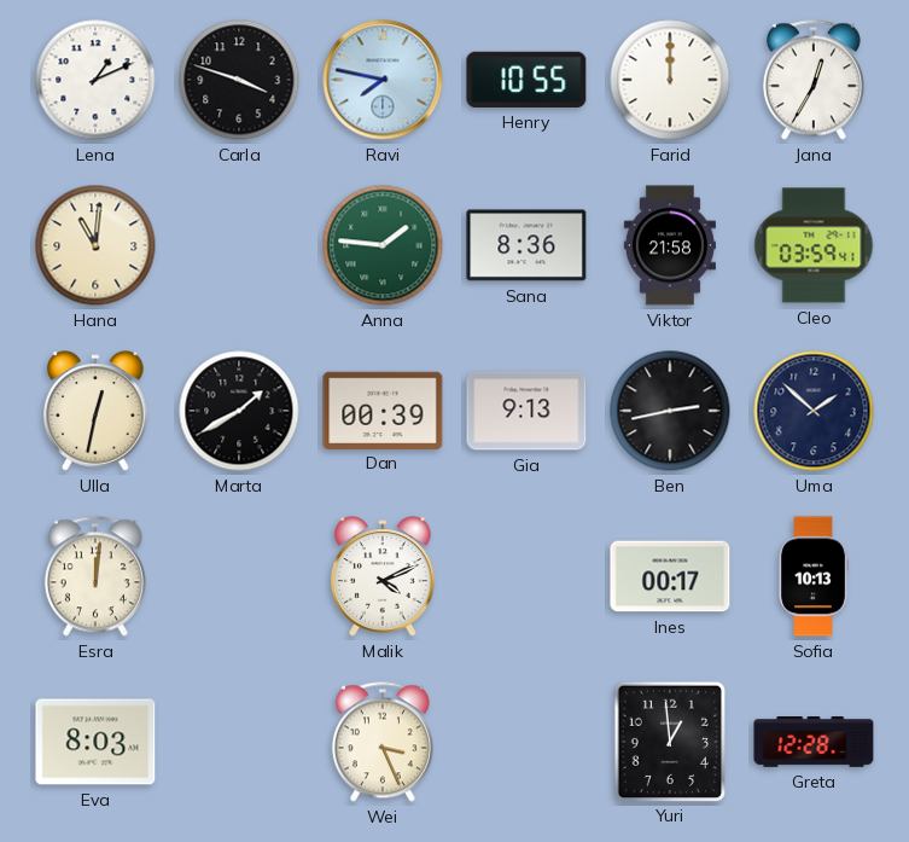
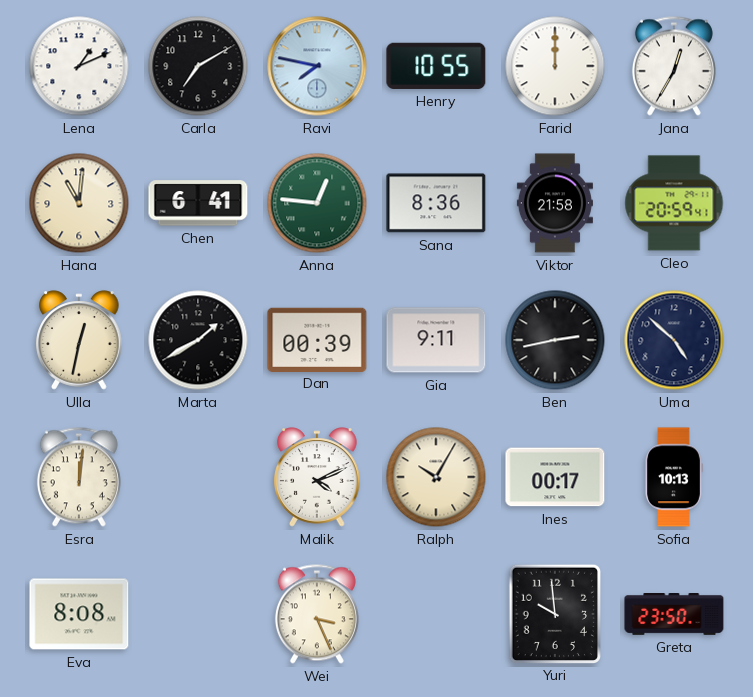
Carla: 3:48 -> 7:10
Chen: none -> 6:41
Anna: 1:46 -> 12:46
Cleo: 03:59 -> 20:59
Gia: 9:13 -> 9:11
Uma: 1:52 -> 4:52
Ralph: none -> 10:05
Eva: 8:03 -> 8:08
Yuri: 12:59 -> 9:59
Greta: 12:28 -> 23:50
